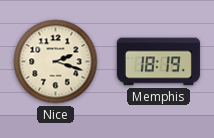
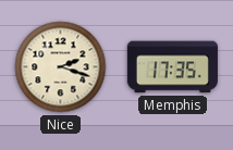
Memphis: 18:19 -> 17:35
